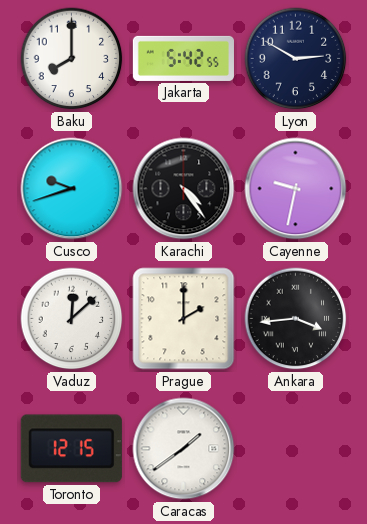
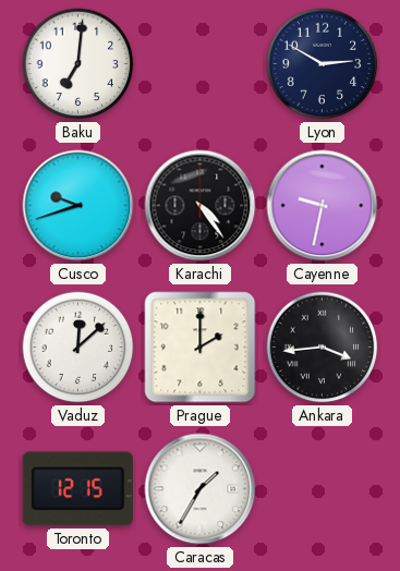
Baku: 8:00 -> 7:01
Jakarta: 5:42 -> none
Caracas: 1:39 -> 1:35
